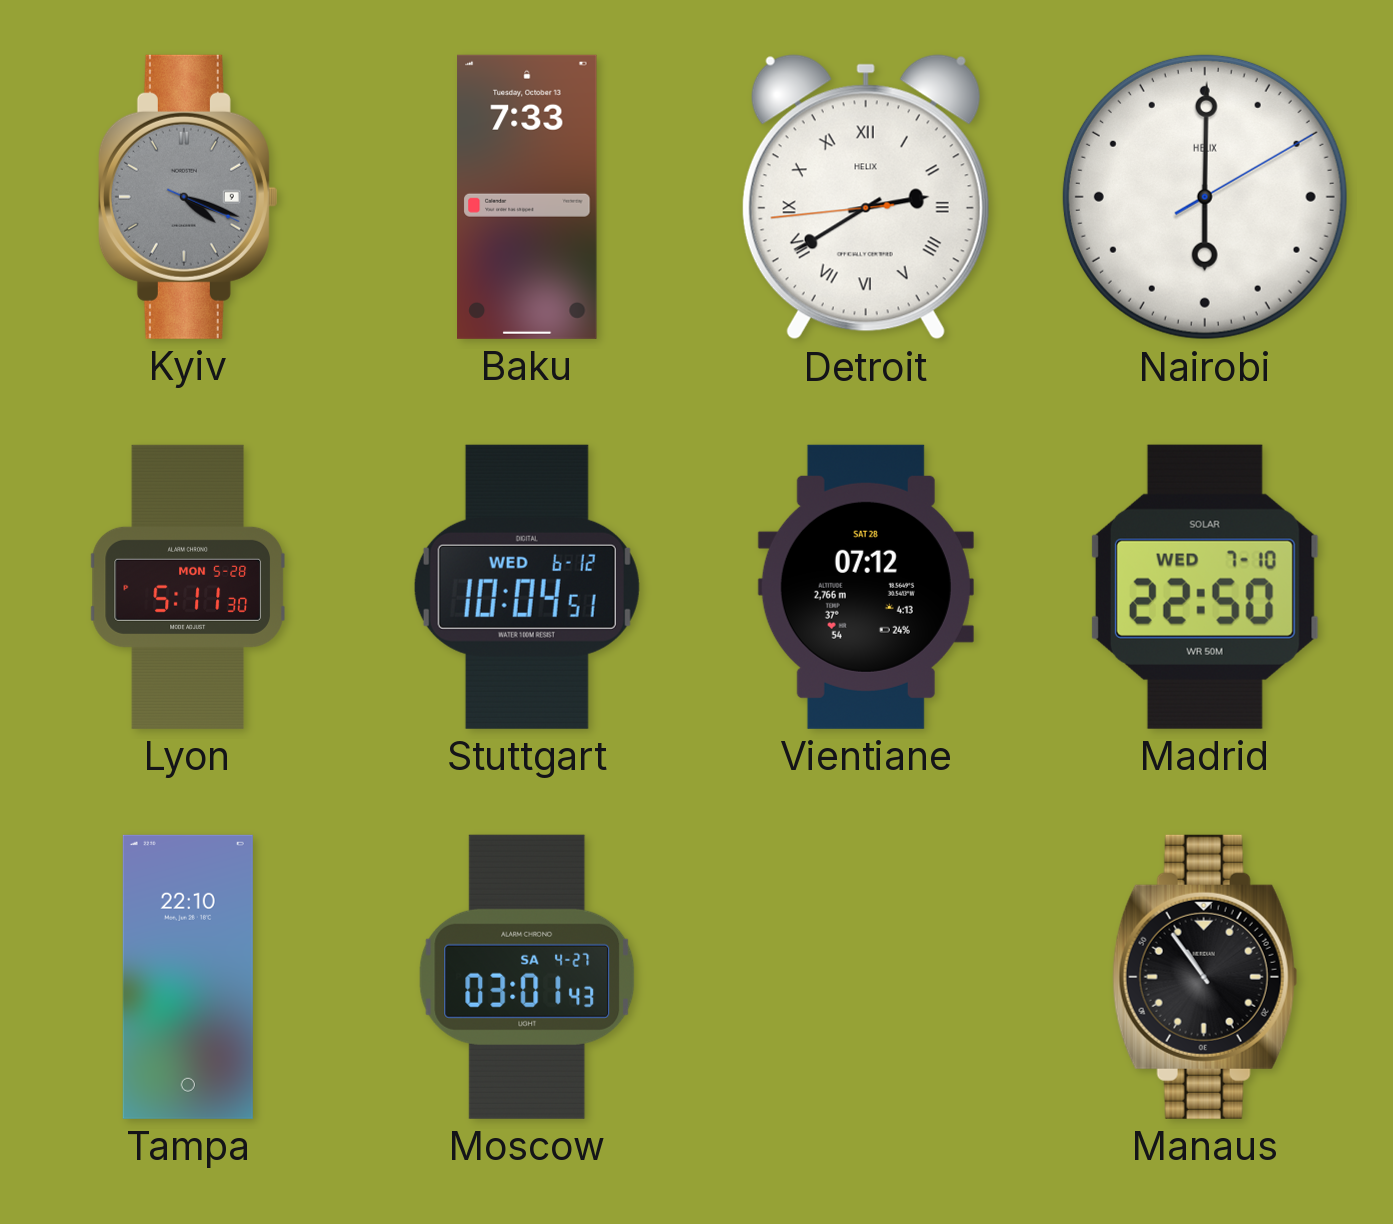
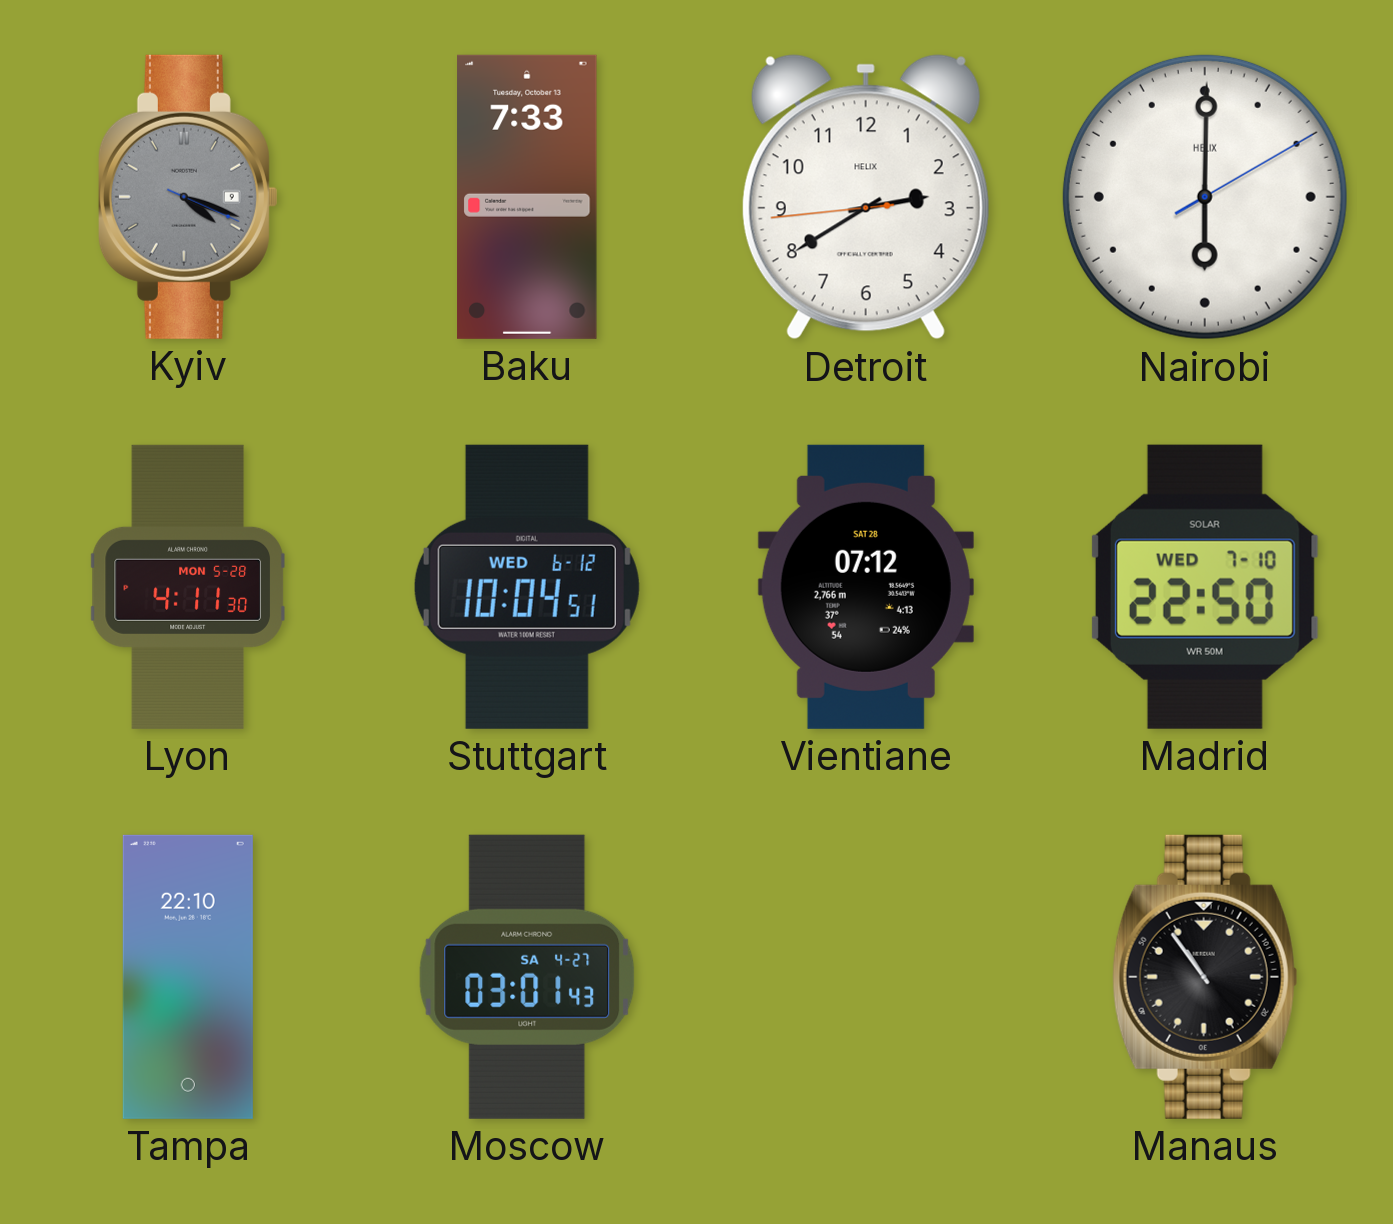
Detroit numerals: Roman -> Arabic
Lyon: 5:11 -> 4:11
